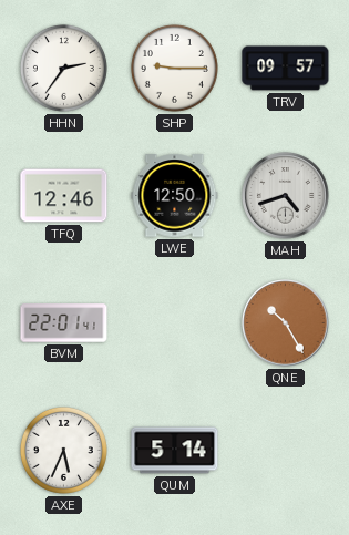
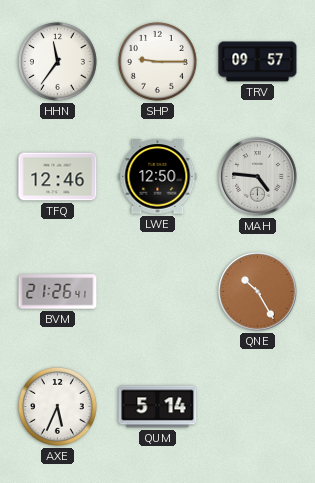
HHN: 2:36 -> 11:36
MAH: 4:42 -> 4:46
BVM: 22:01 -> 21:26
